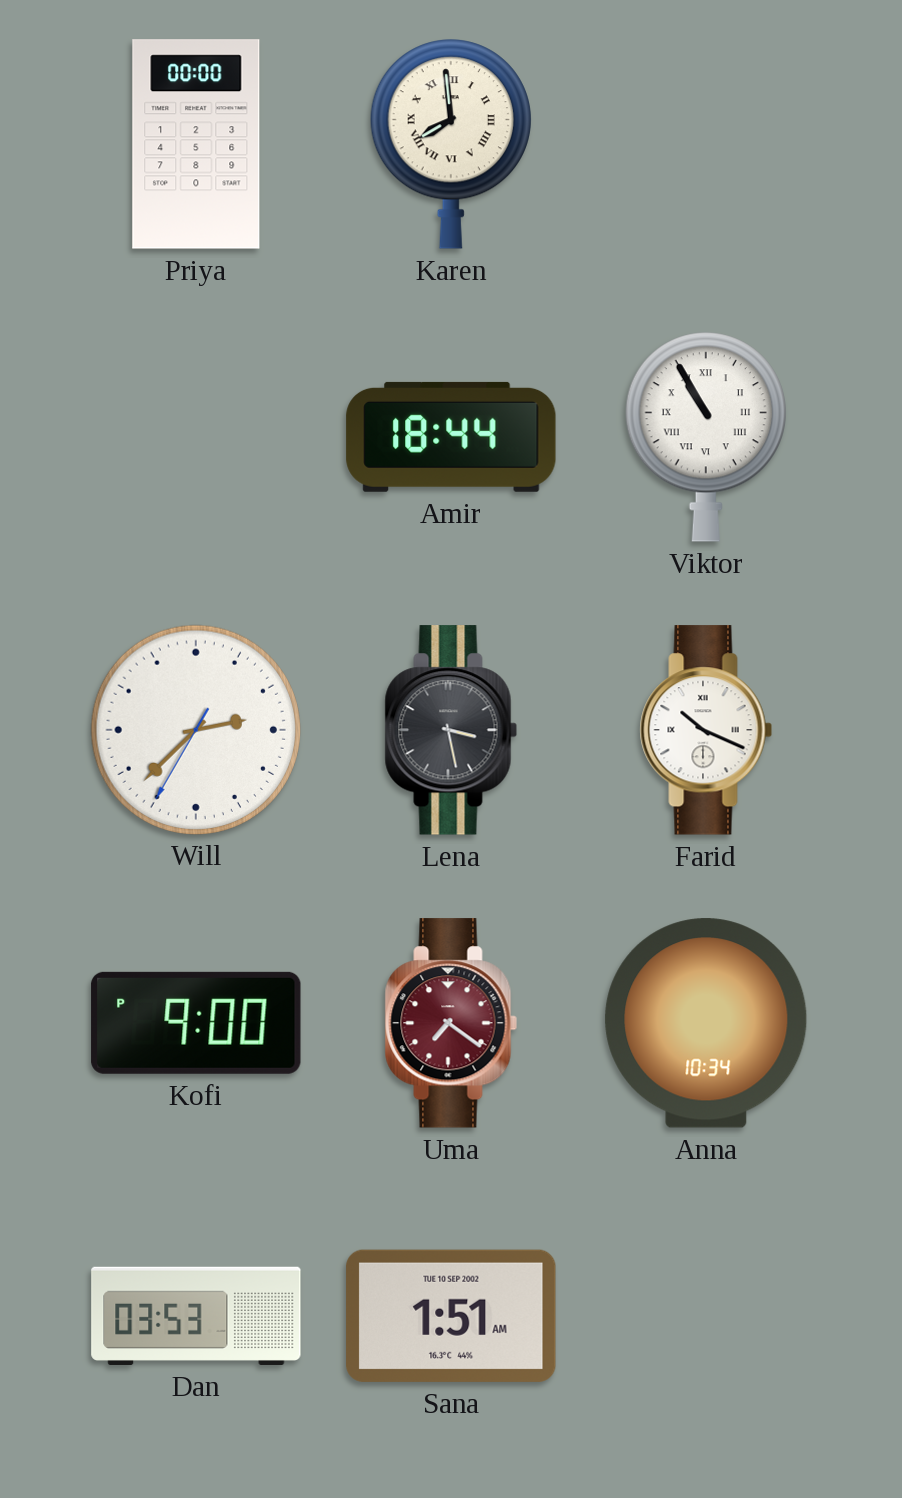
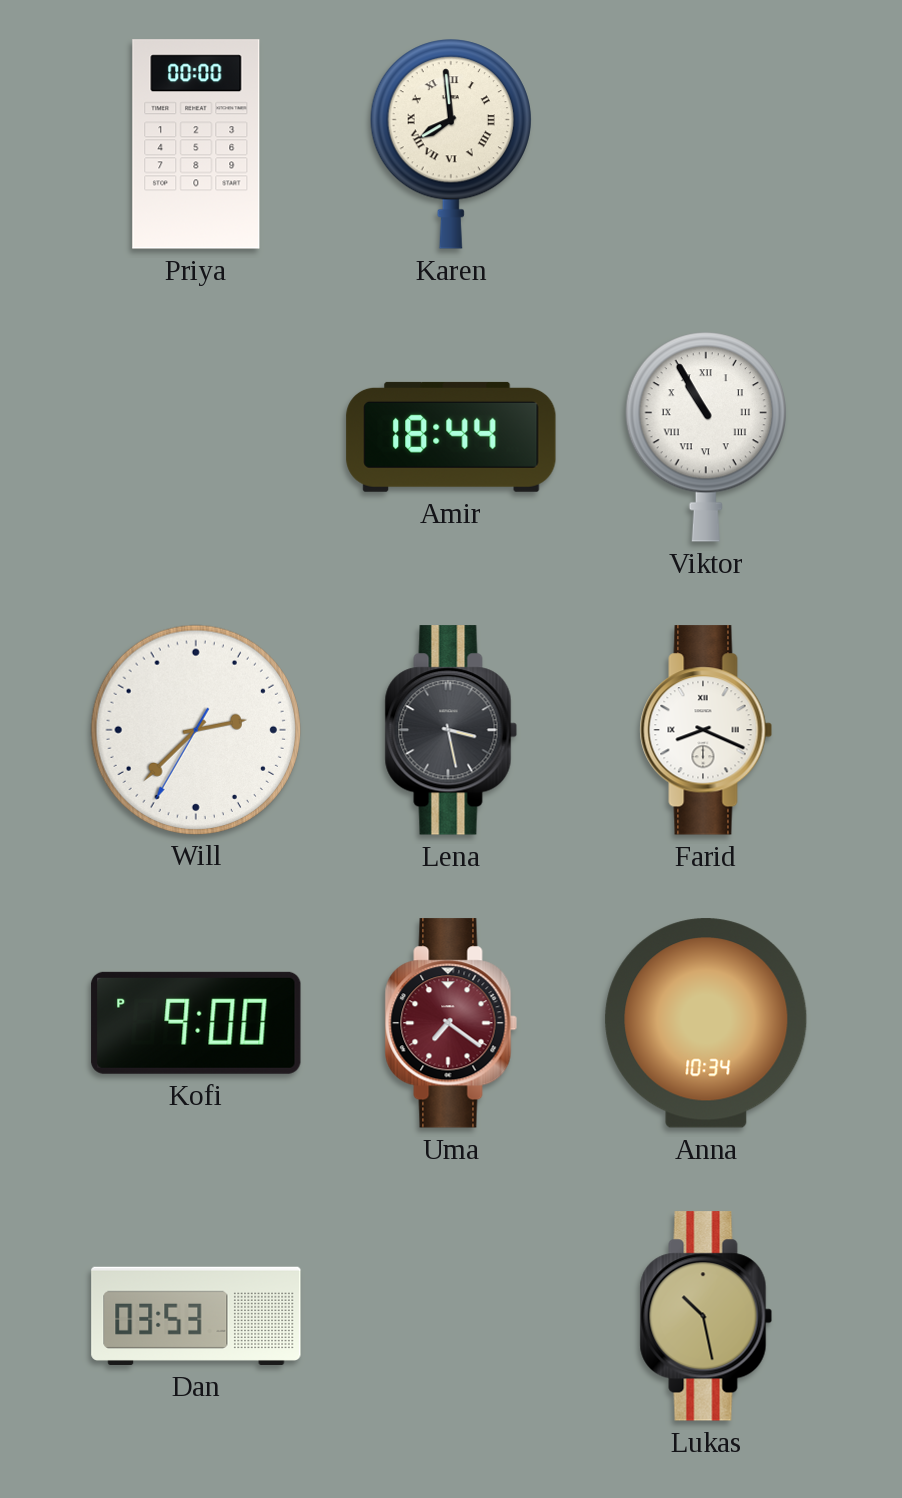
Farid: 10:19 -> 8:19
Sana: 1:51 -> none
Lukas: none -> 10:28
